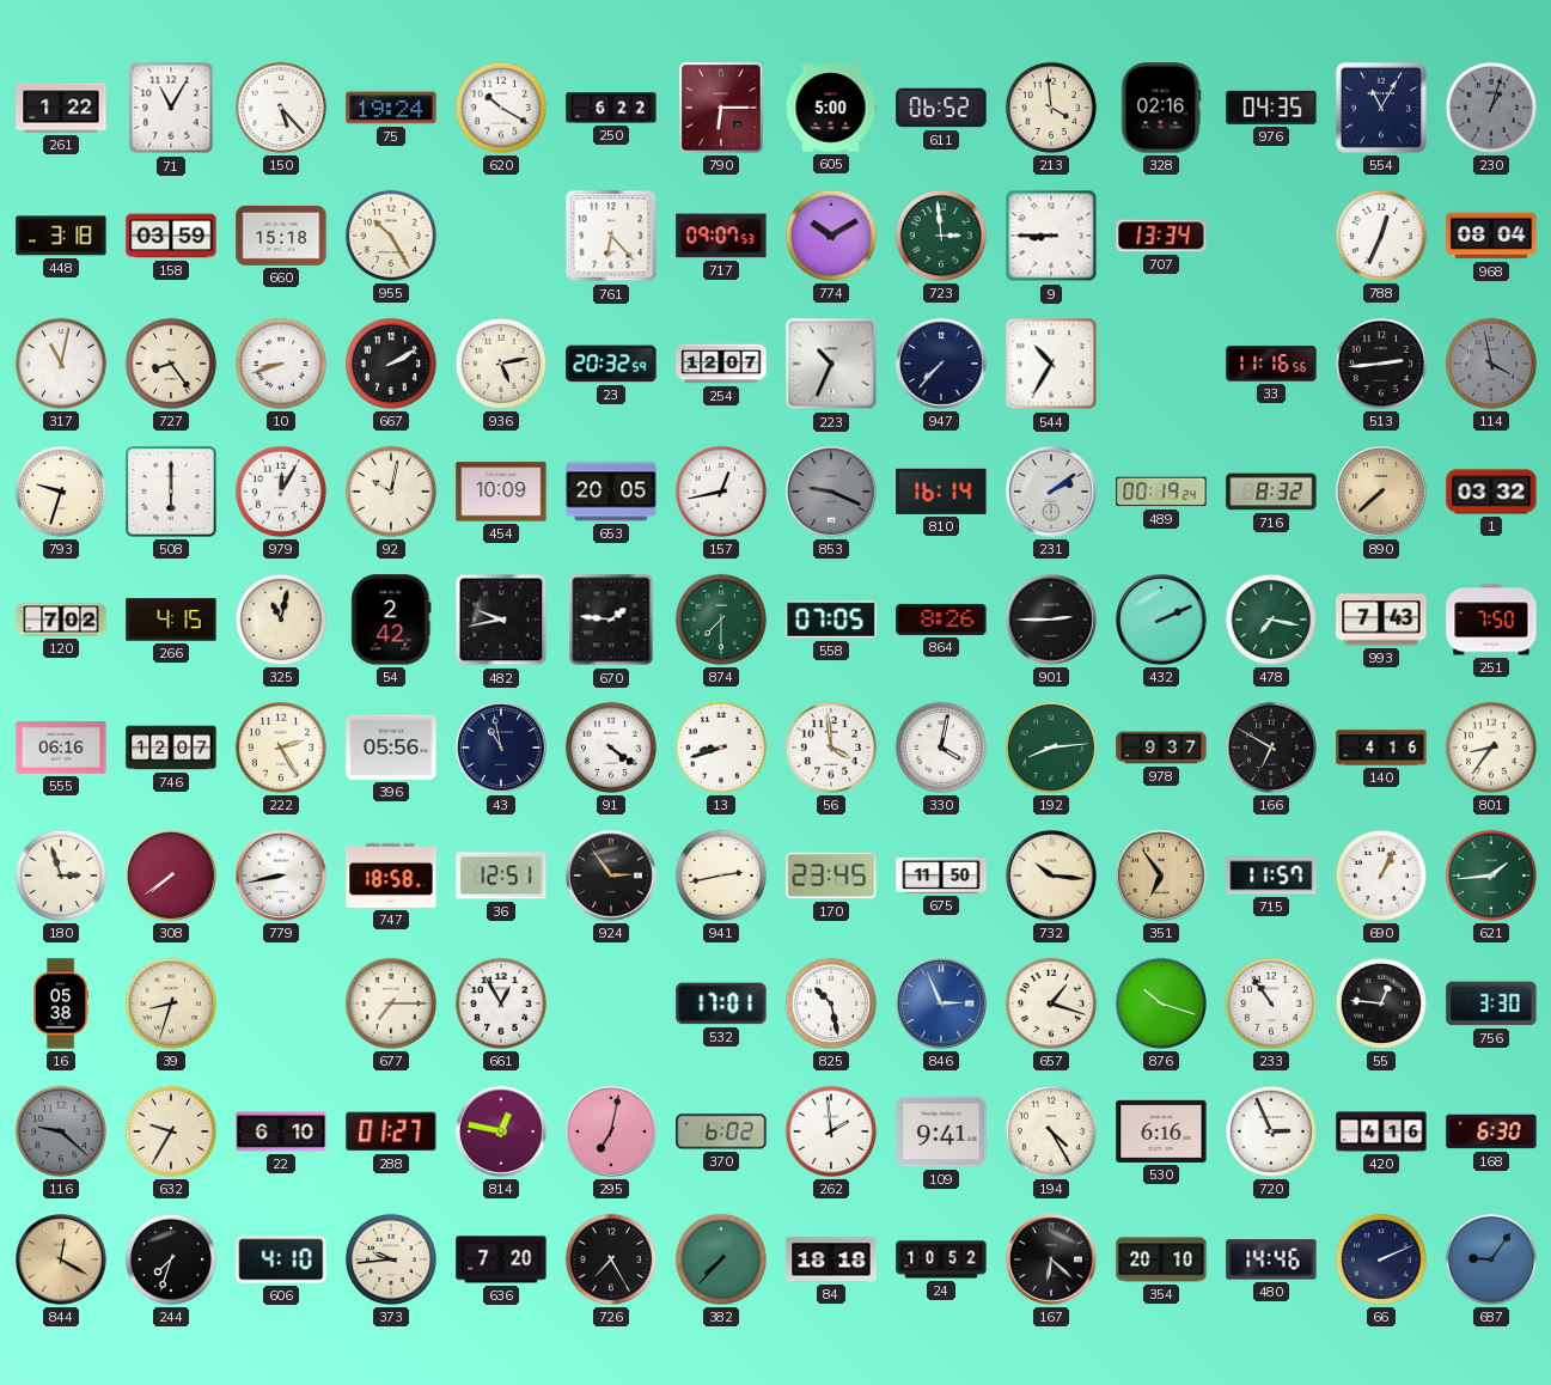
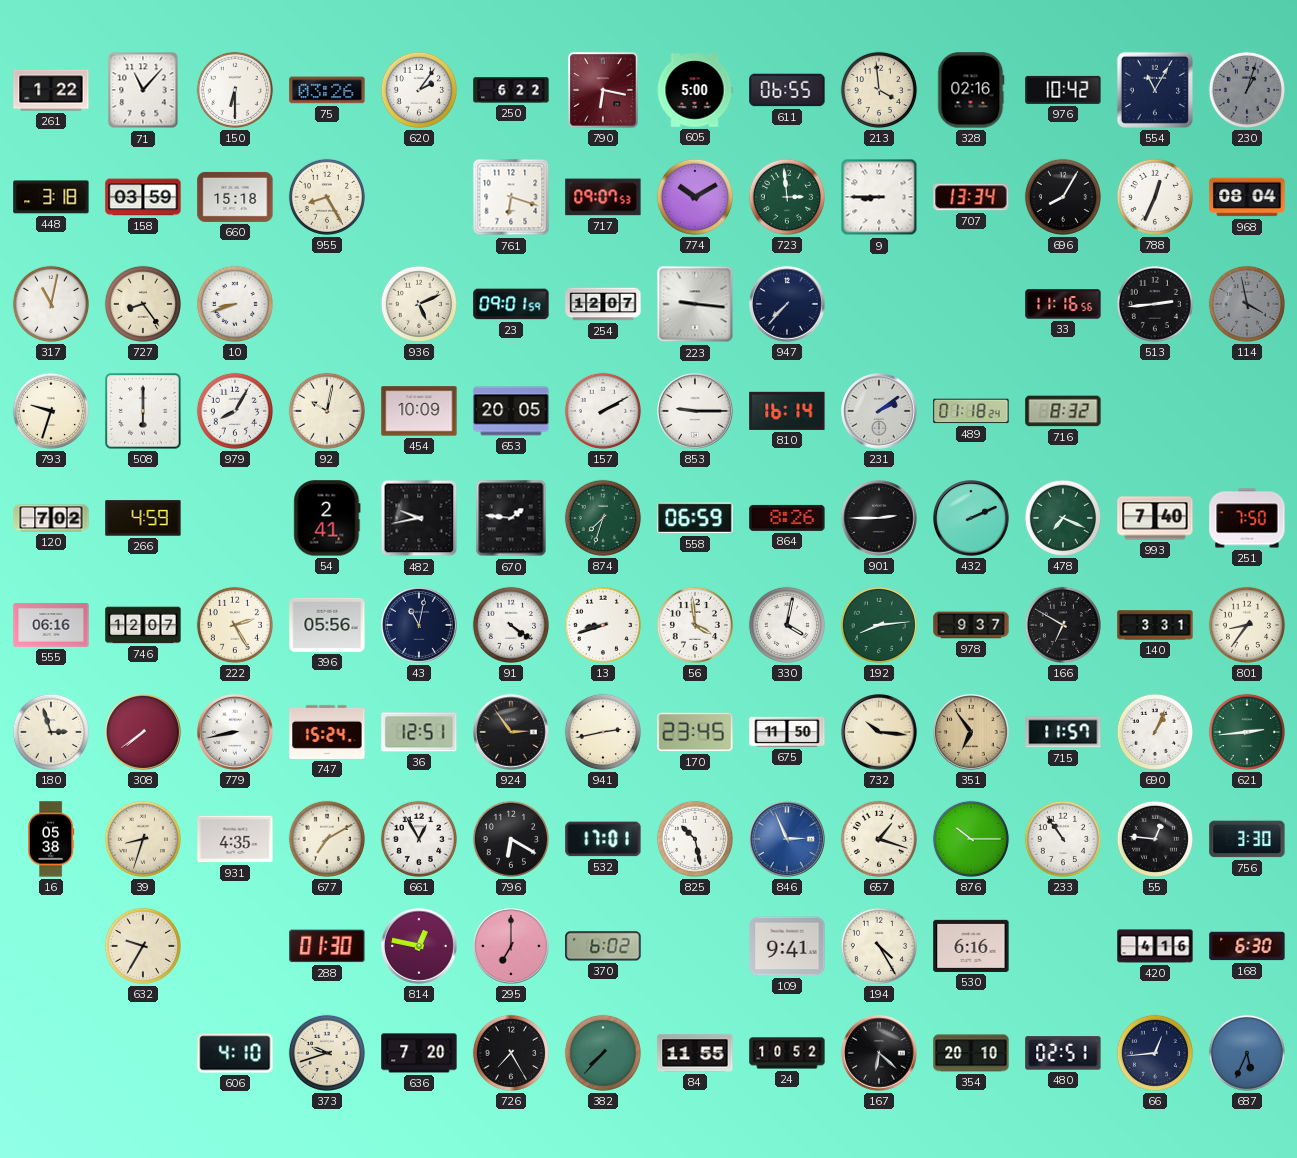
71: 11:05 -> 11:07
150: 5:23 -> 6:30
75: 19:24 -> 03:26
620: 10:20 -> 2:06
790: 6:15 -> 6:17
611: 06:52 -> 06:55
976: 04:35 -> 10:42
955: 10:25 -> 8:25
761: 6:23 -> 6:18
696: none -> 8:05
667: 2:10 -> none
936: 5:13 -> 5:11
23: 20:32 -> 09:01
223: 10:34 -> 9:16
544: 10:35 -> none
979: 12:05 -> 8:05
157: 12:43 -> 2:10
853: 9:19 -> 9:15
853 dial: grey -> white
489: 00:19 -> 01:18
890: 7:38 -> none
1: 03:32 -> none
266: 4:15 -> 4:59
325: 11:02 -> none
54: 2:42 -> 2:41
874: 7:30 -> 7:33
558: 07:05 -> 06:59
478: 7:17 -> 7:19
993: 7:43 -> 7:40
43: 10:58 -> 11:02
140: 4:16 -> 3:31
747: 18:58 -> 15:24
621: 1:44 -> 2:44
931: none -> 4:35
677: 7:15 -> 7:10
796: none -> 6:20
876: 10:18 -> 10:15
116: 9:22 -> none
22: 6:10 -> none
288: 01:27 -> 01:30
295: 7:02 -> 7:00
262: 1:59 -> none
720: 2:56 -> none
844: 12:20 -> none
244: 7:33 -> none
373: 9:44 -> 9:42
84: 18:18 -> 11:55
480: 14:46 -> 02:51
66: 2:11 -> 12:44
687: 9:06 -> 5:34
